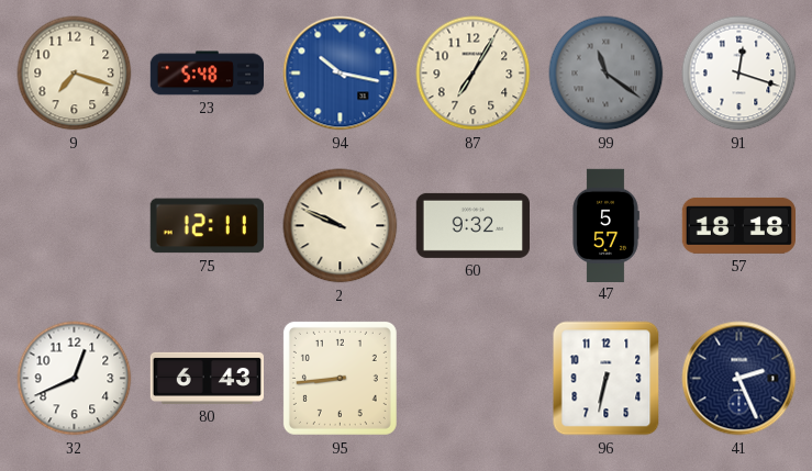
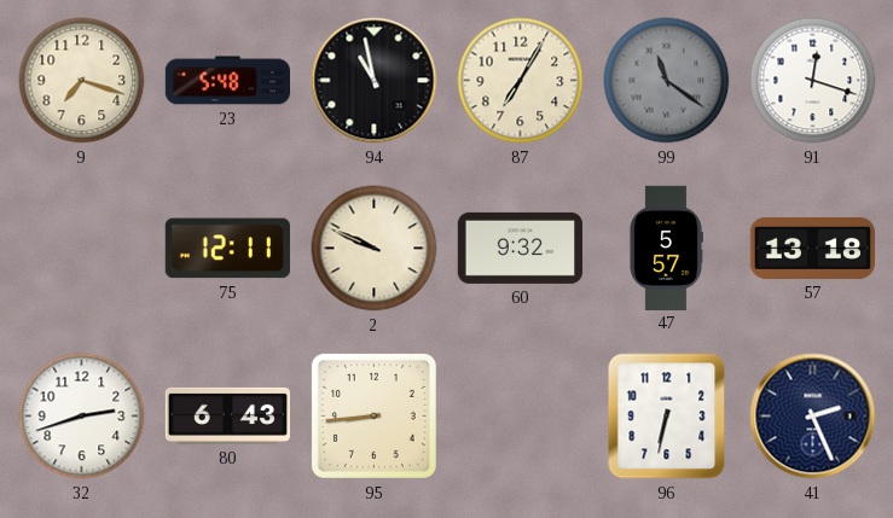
94: 10:17 -> 10:58
94 dial: blue -> black
57: 18:18 -> 13:18
32: 12:41 -> 2:42
